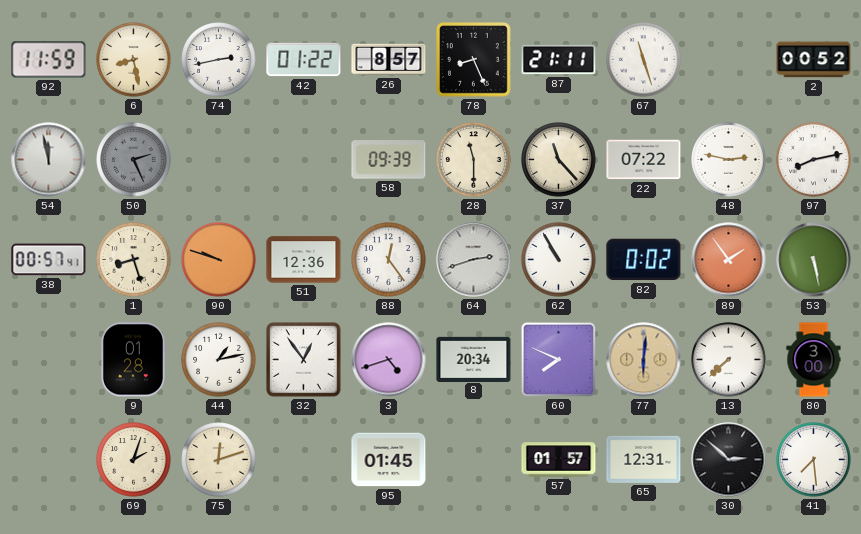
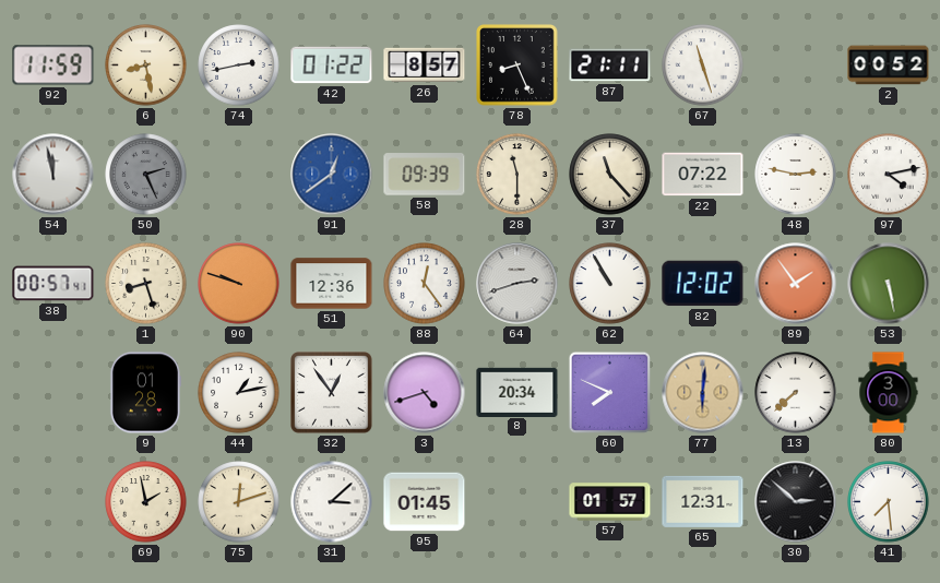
91: none -> 12:39
97: 8:13 -> 4:13
82: 0:02 -> 12:02
69: 2:03 -> 1:58
31: none -> 3:08
